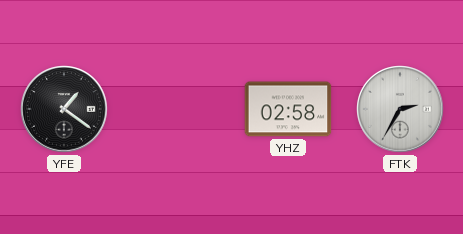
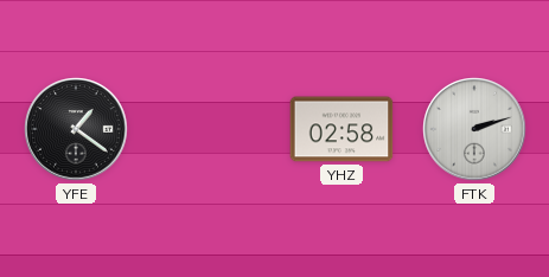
FTK: 2:35 -> 2:12
